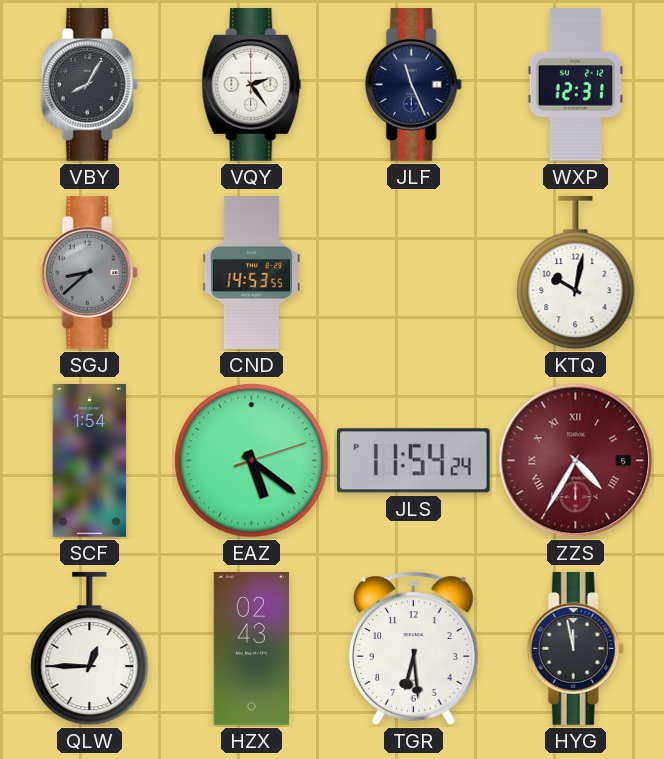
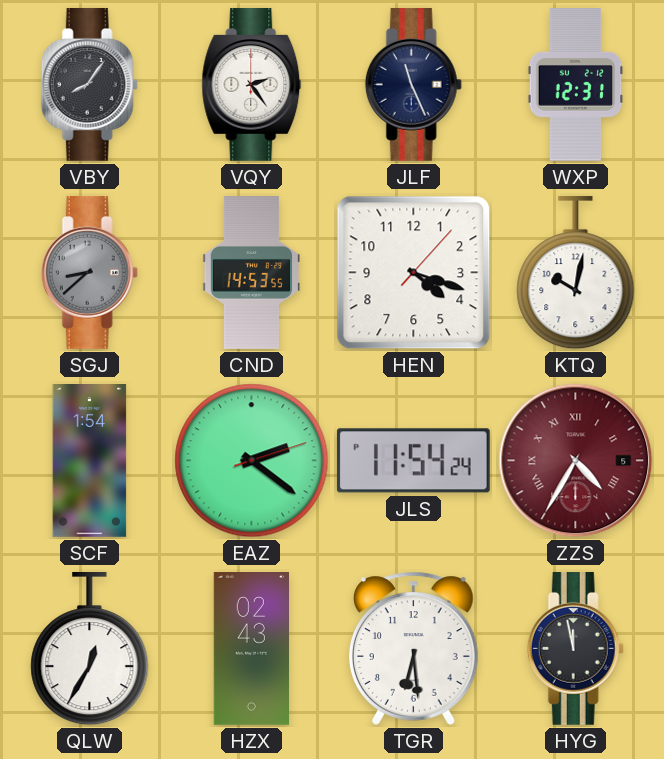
VBY: 8:05 -> 8:06
HEN: none -> 4:18
EAZ: 5:21 -> 2:21
QLW: 12:45 -> 12:35
